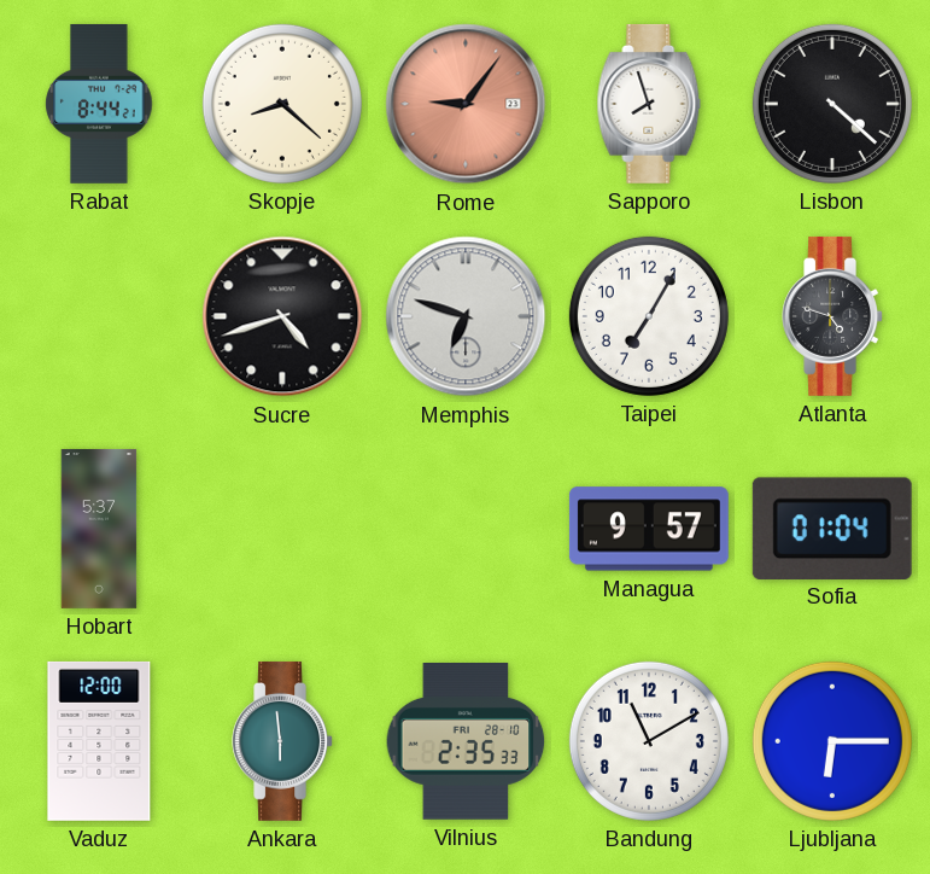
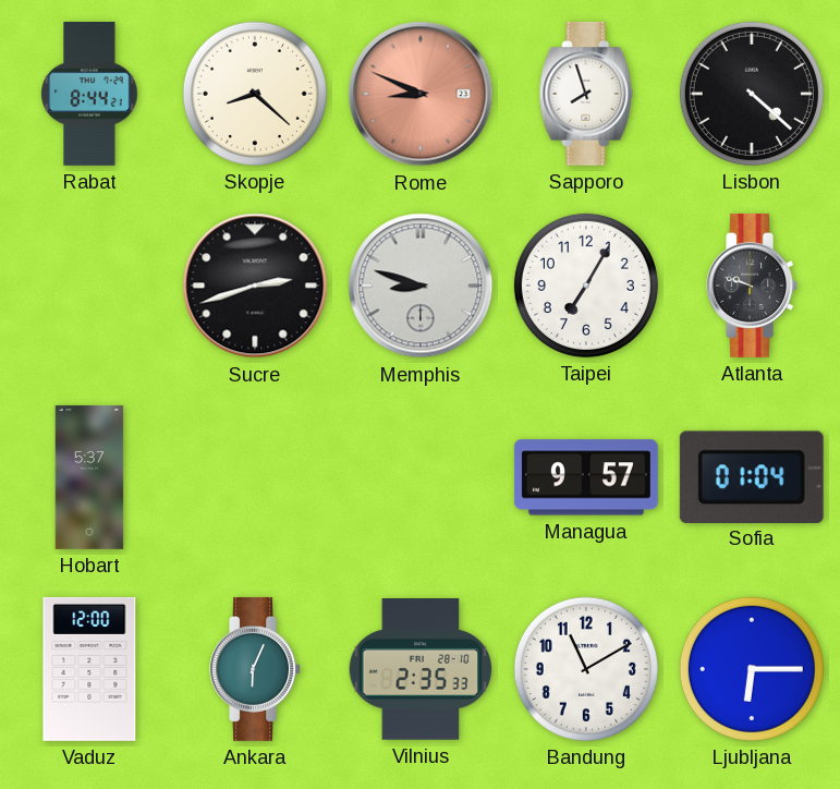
Rome: 9:06 -> 8:49
Sucre: 4:42 -> 2:42
Memphis: 6:48 -> 8:48
Atlanta: 4:48 -> 9:48
Ankara: 5:59 -> 6:04
